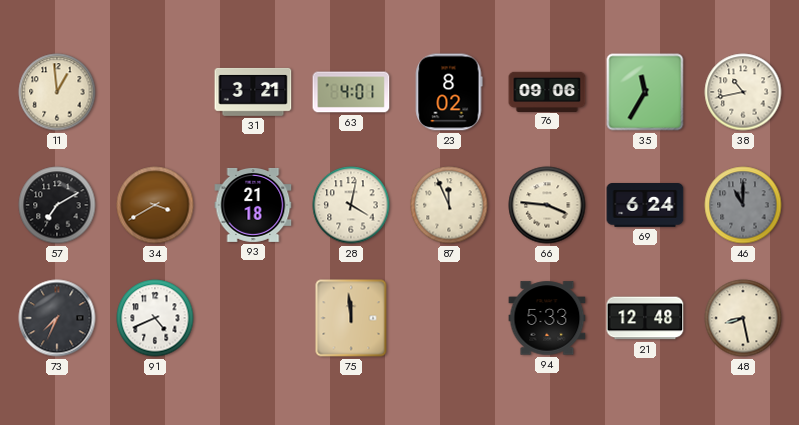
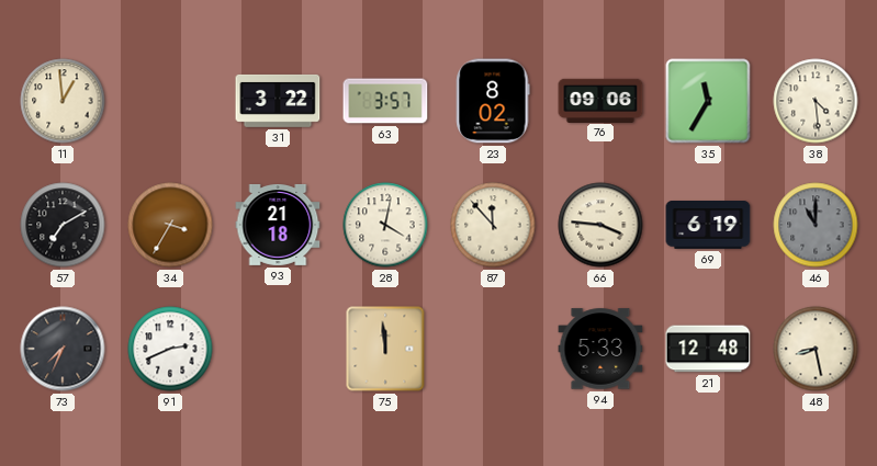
31: 3:21 -> 3:22
63: 4:01 -> 3:57
38: 10:43 -> 4:29
34: 3:40 -> 3:35
87: 11:56 -> 11:53
69: 6:24 -> 6:19
91: 4:41 -> 2:41
